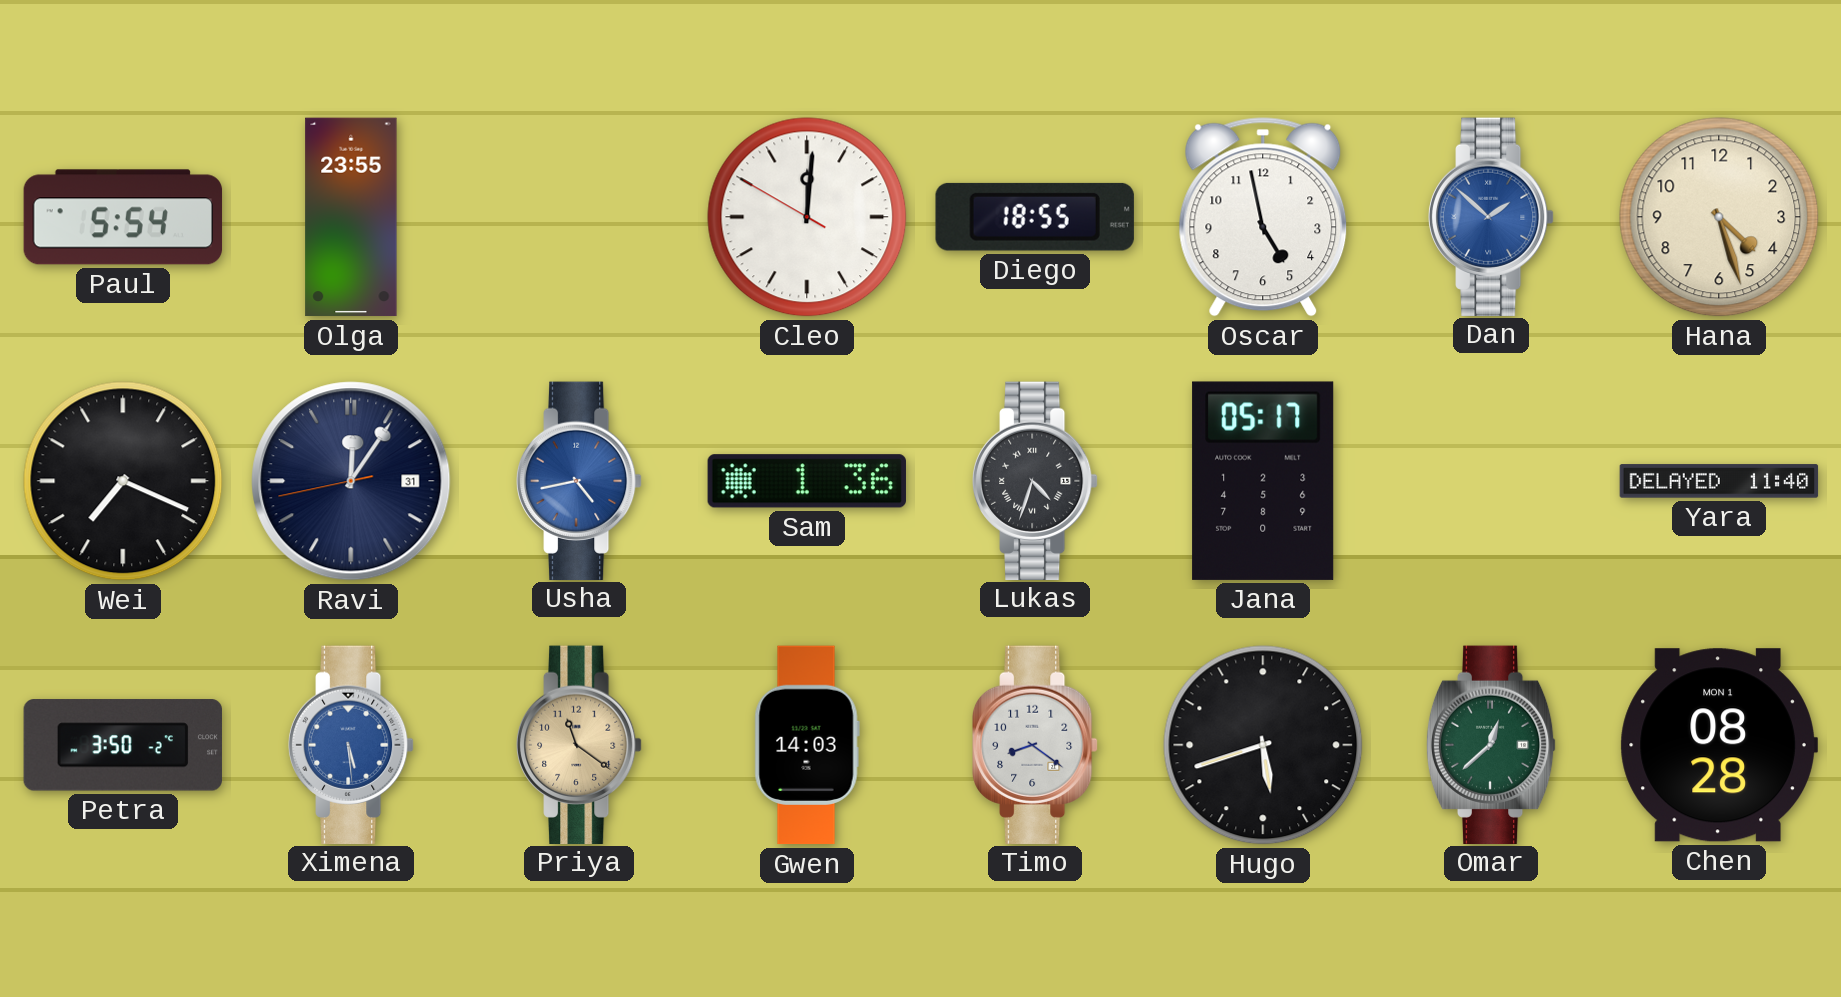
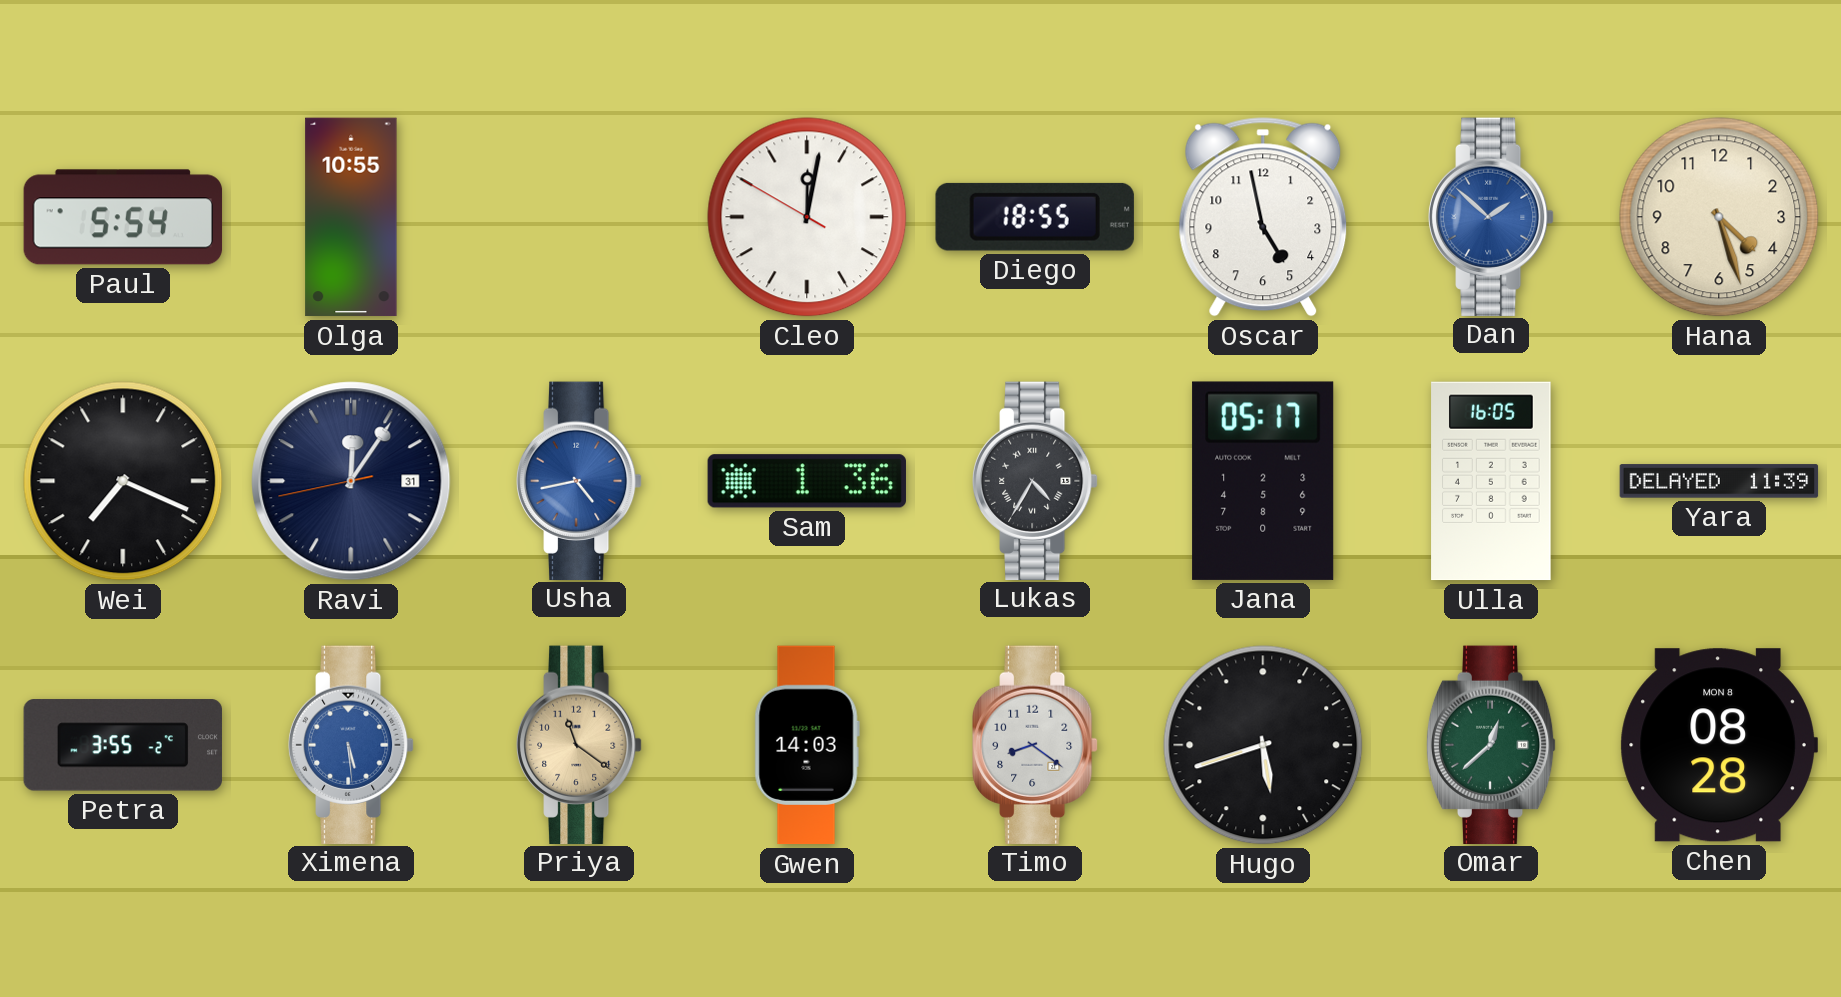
Olga: 23:55 -> 10:55
Cleo: 12:00 -> 12:01
Lukas: 4:33 -> 4:35
Ulla: none -> 16:05
Yara: 11:40 -> 11:39
Petra: 3:50 -> 3:55
Chen date: MON 1 -> MON 8
